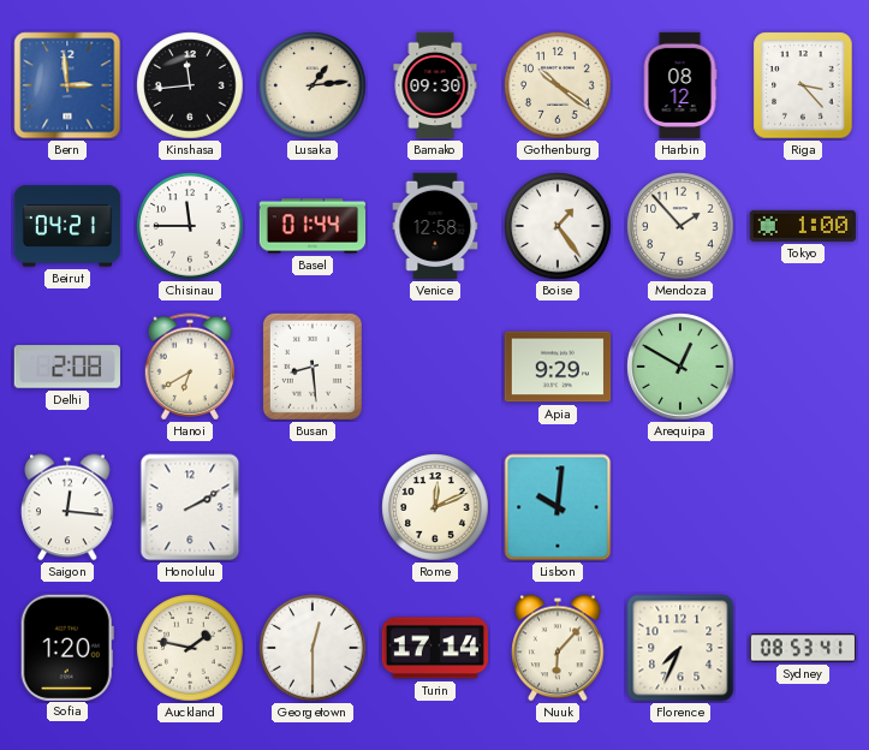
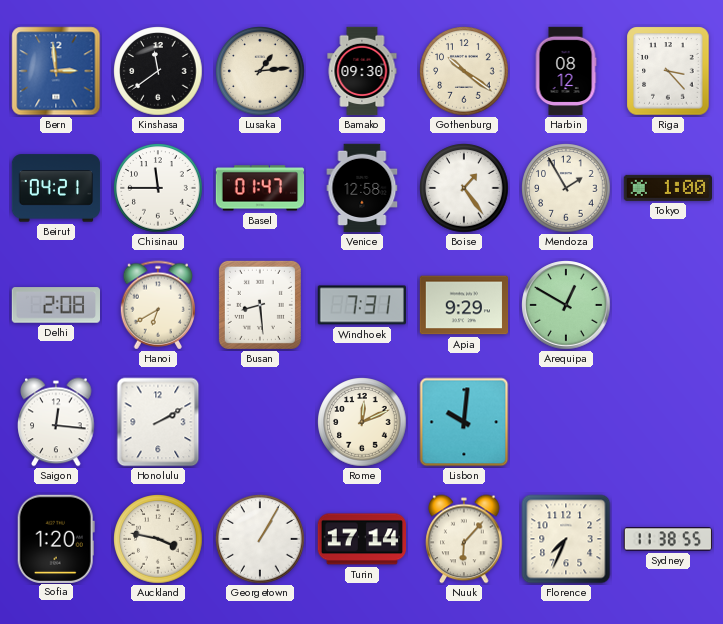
Kinshasa: 11:44 -> 11:39
Basel: 01:44 -> 01:47
Mendoza: 1:53 -> 1:55
Windhoek: none -> 7:31
Auckland: 1:47 -> 3:47
Georgetown: 12:30 -> 1:05
Sydney: 08:53 -> 11:38
